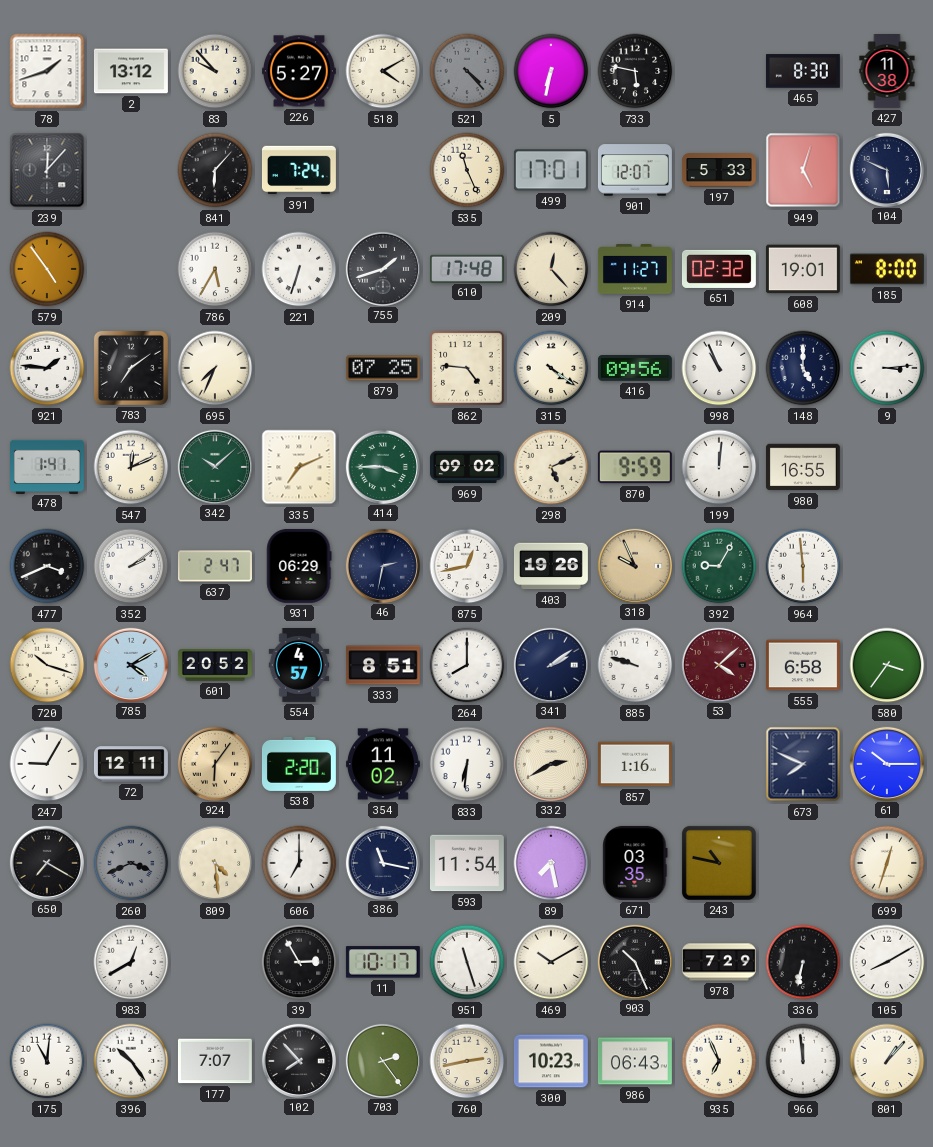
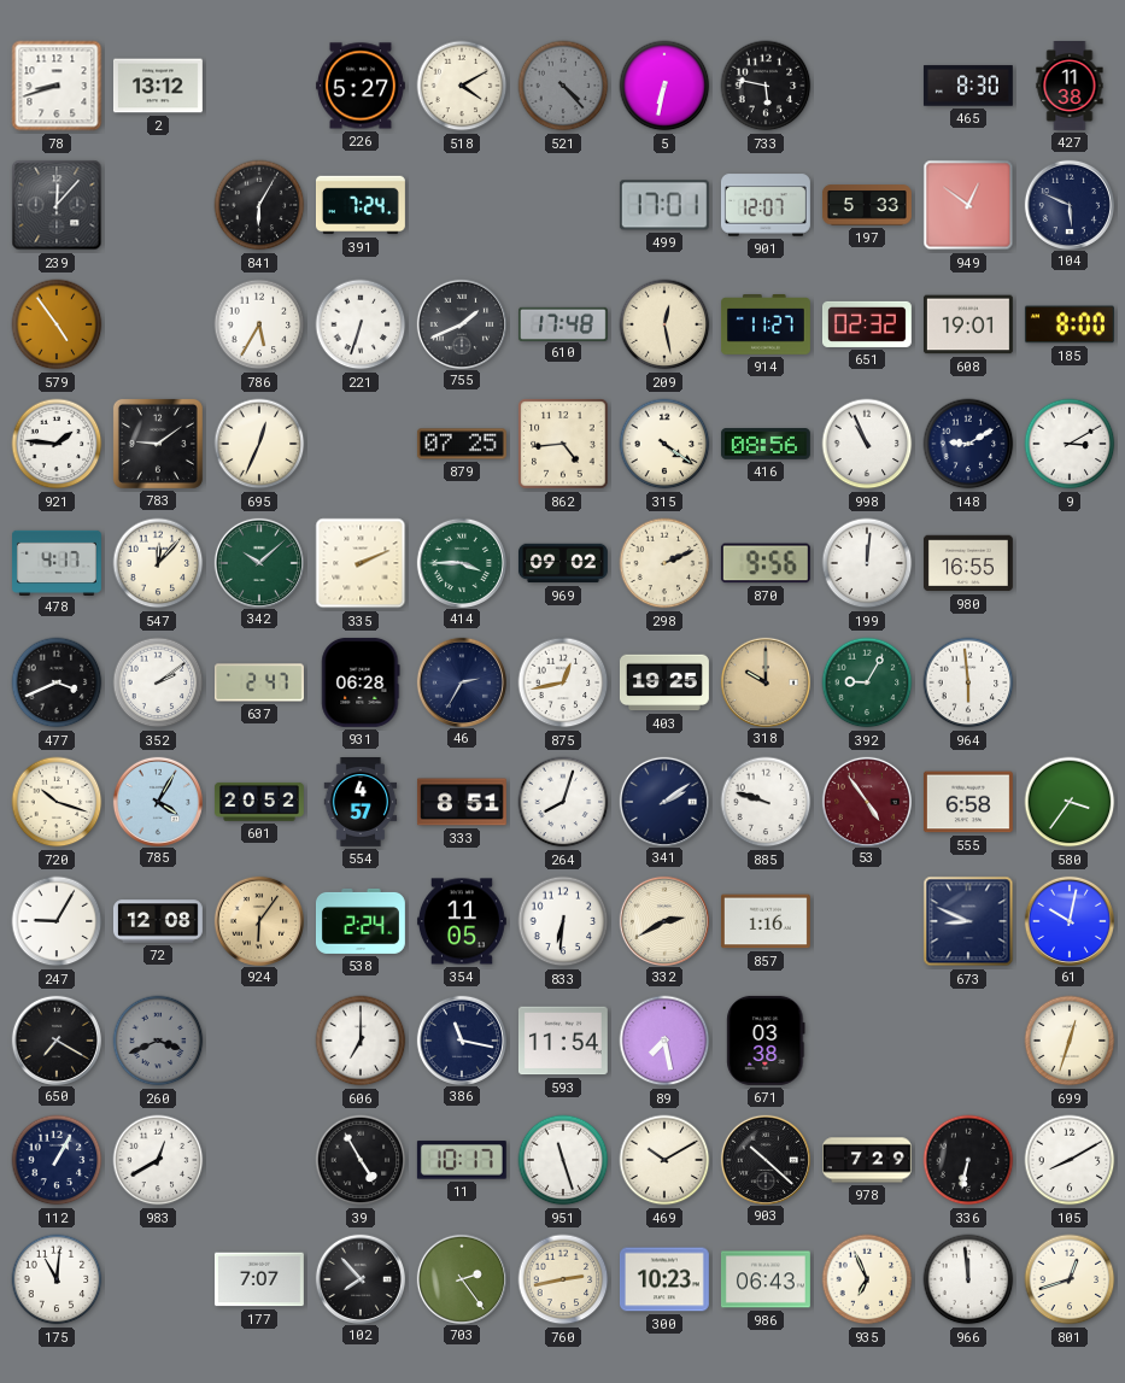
78: 1:42 -> 8:42
83: 9:53 -> none
841: 6:07 -> 6:05
535: 11:26 -> none
949: 5:03 -> 12:51
755: 1:42 -> 1:41
209: 12:23 -> 12:28
783: 7:09 -> 9:09
695: 7:34 -> 12:34
862: 4:46 -> 4:44
416: 09:56 -> 08:56
148: 5:00 -> 9:10
9: 3:14 -> 3:10
478: 1:41 -> 4:17
547: 12:11 -> 12:07
335: 7:11 -> 2:11
298: 5:11 -> 2:11
870: 9:59 -> 9:56
931: 06:29 -> 06:28
46: 2:32 -> 2:35
403: 19:26 -> 19:25
318: 9:56 -> 10:00
785: 4:10 -> 4:05
264: 8:00 -> 8:03
53: 4:08 -> 4:54
72: 12:11 -> 12:08
538: 2:20 -> 2:24
354: 11:02 -> 11:05
673: 7:49 -> 8:49
61: 10:15 -> 10:02
809: 4:29 -> none
671: 03:35 -> 03:38
243: 10:47 -> none
112: none -> 1:05
39: 2:55 -> 4:55
903: 10:26 -> 10:22
396: 10:24 -> none
801: 1:07 -> 12:42
